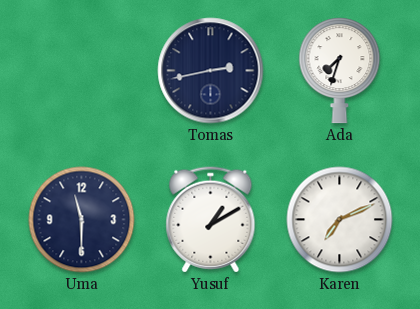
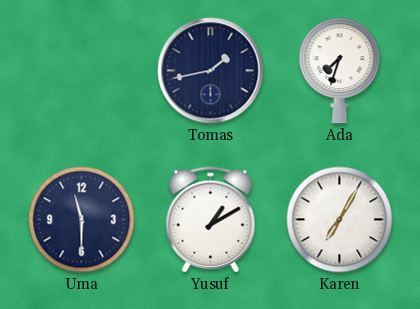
Tomas: 2:43 -> 1:43
Karen: 7:11 -> 7:05
